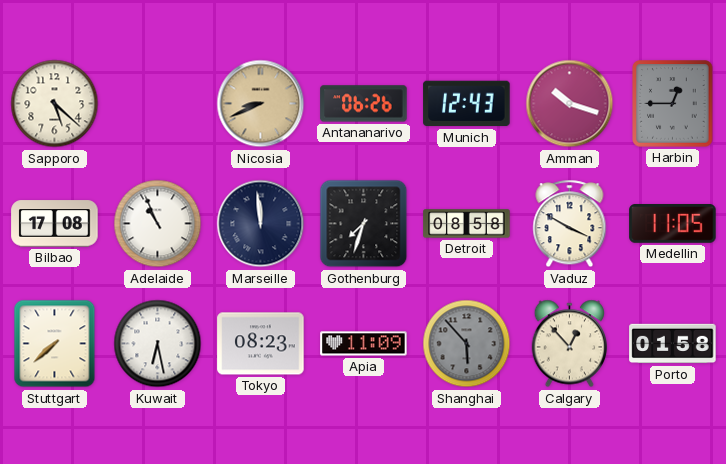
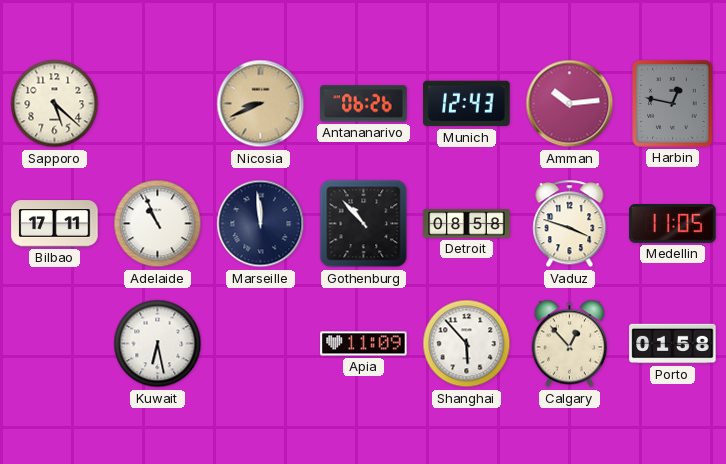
Amman: 10:18 -> 10:14
Harbin: 12:45 -> 12:47
Bilbao: 17:08 -> 17:11
Gothenburg: 7:33 -> 10:53
Vaduz: 3:50 -> 3:48
Stuttgart: 7:38 -> none
Tokyo: 08:23 -> none
Shanghai dial: grey -> white
